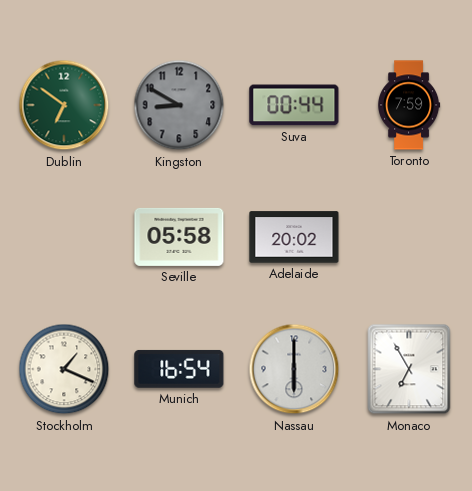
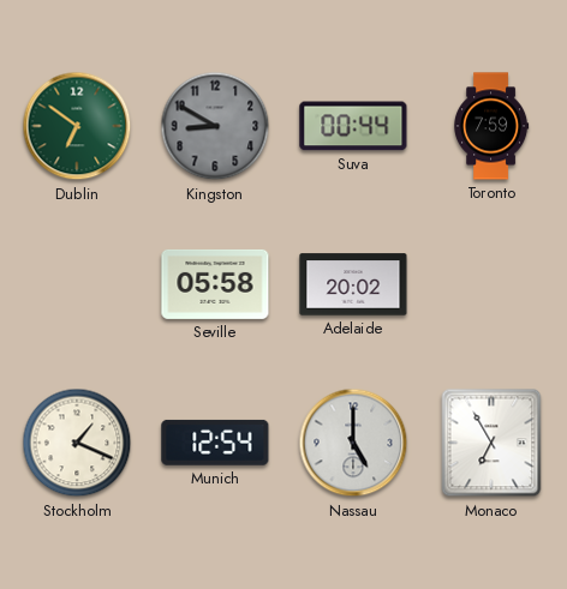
Munich: 16:54 -> 12:54
Nassau: 6:00 -> 5:00
